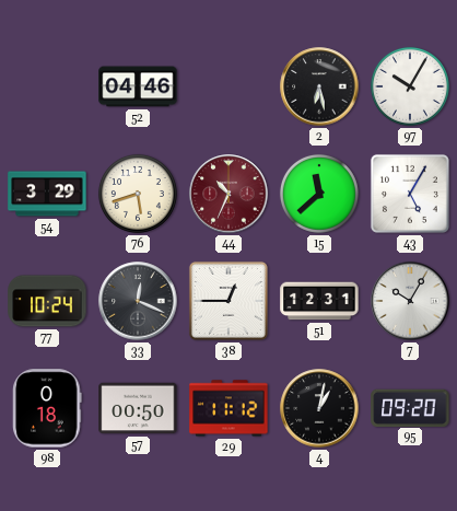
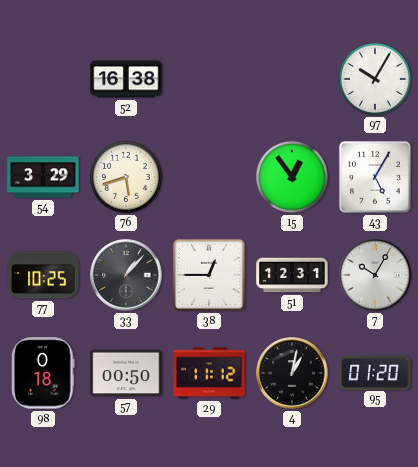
52: 04:46 -> 16:38
2: 6:28 -> none
44: 10:34 -> none
15: 11:38 -> 12:54
77: 10:24 -> 10:25
33: 12:19 -> 1:07
95: 09:20 -> 01:20
